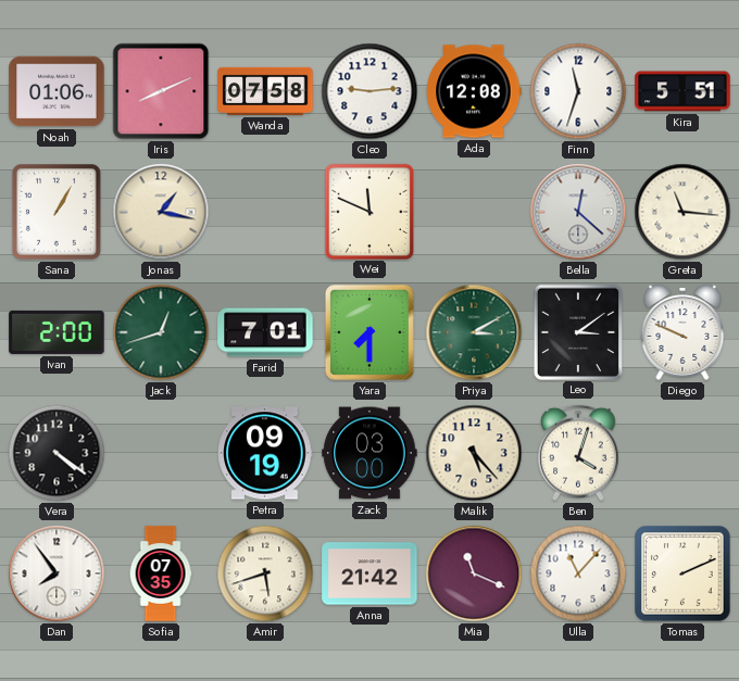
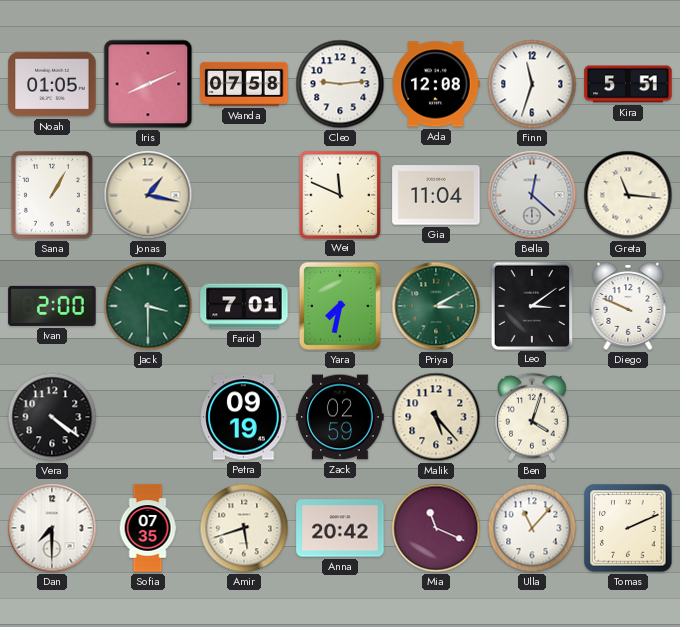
Noah: 01:06 -> 01:05
Gia: none -> 11:04
Jack: 12:42 -> 3:30
Yara: 7:30 -> 7:32
Zack: 03:00 -> 02:59
Dan: 7:54 -> 7:30
Anna: 21:42 -> 20:42
